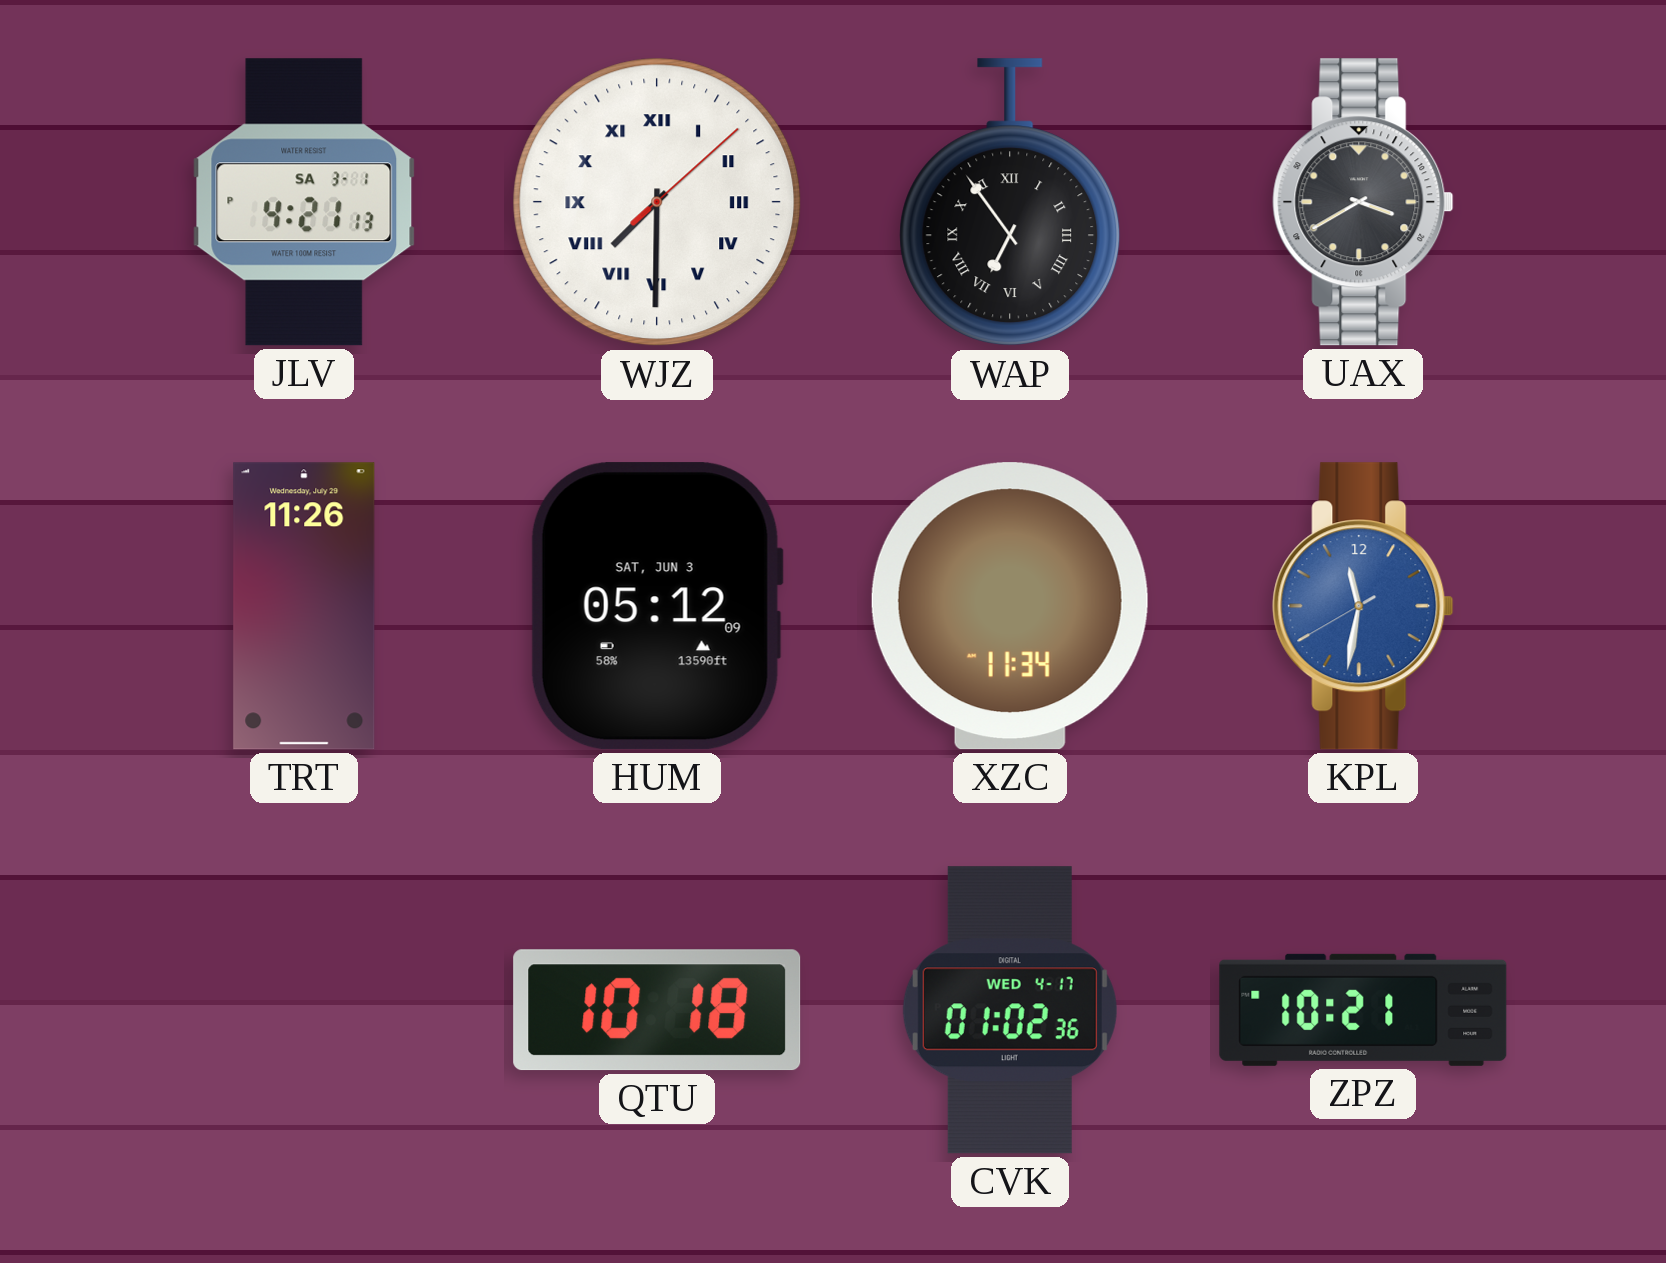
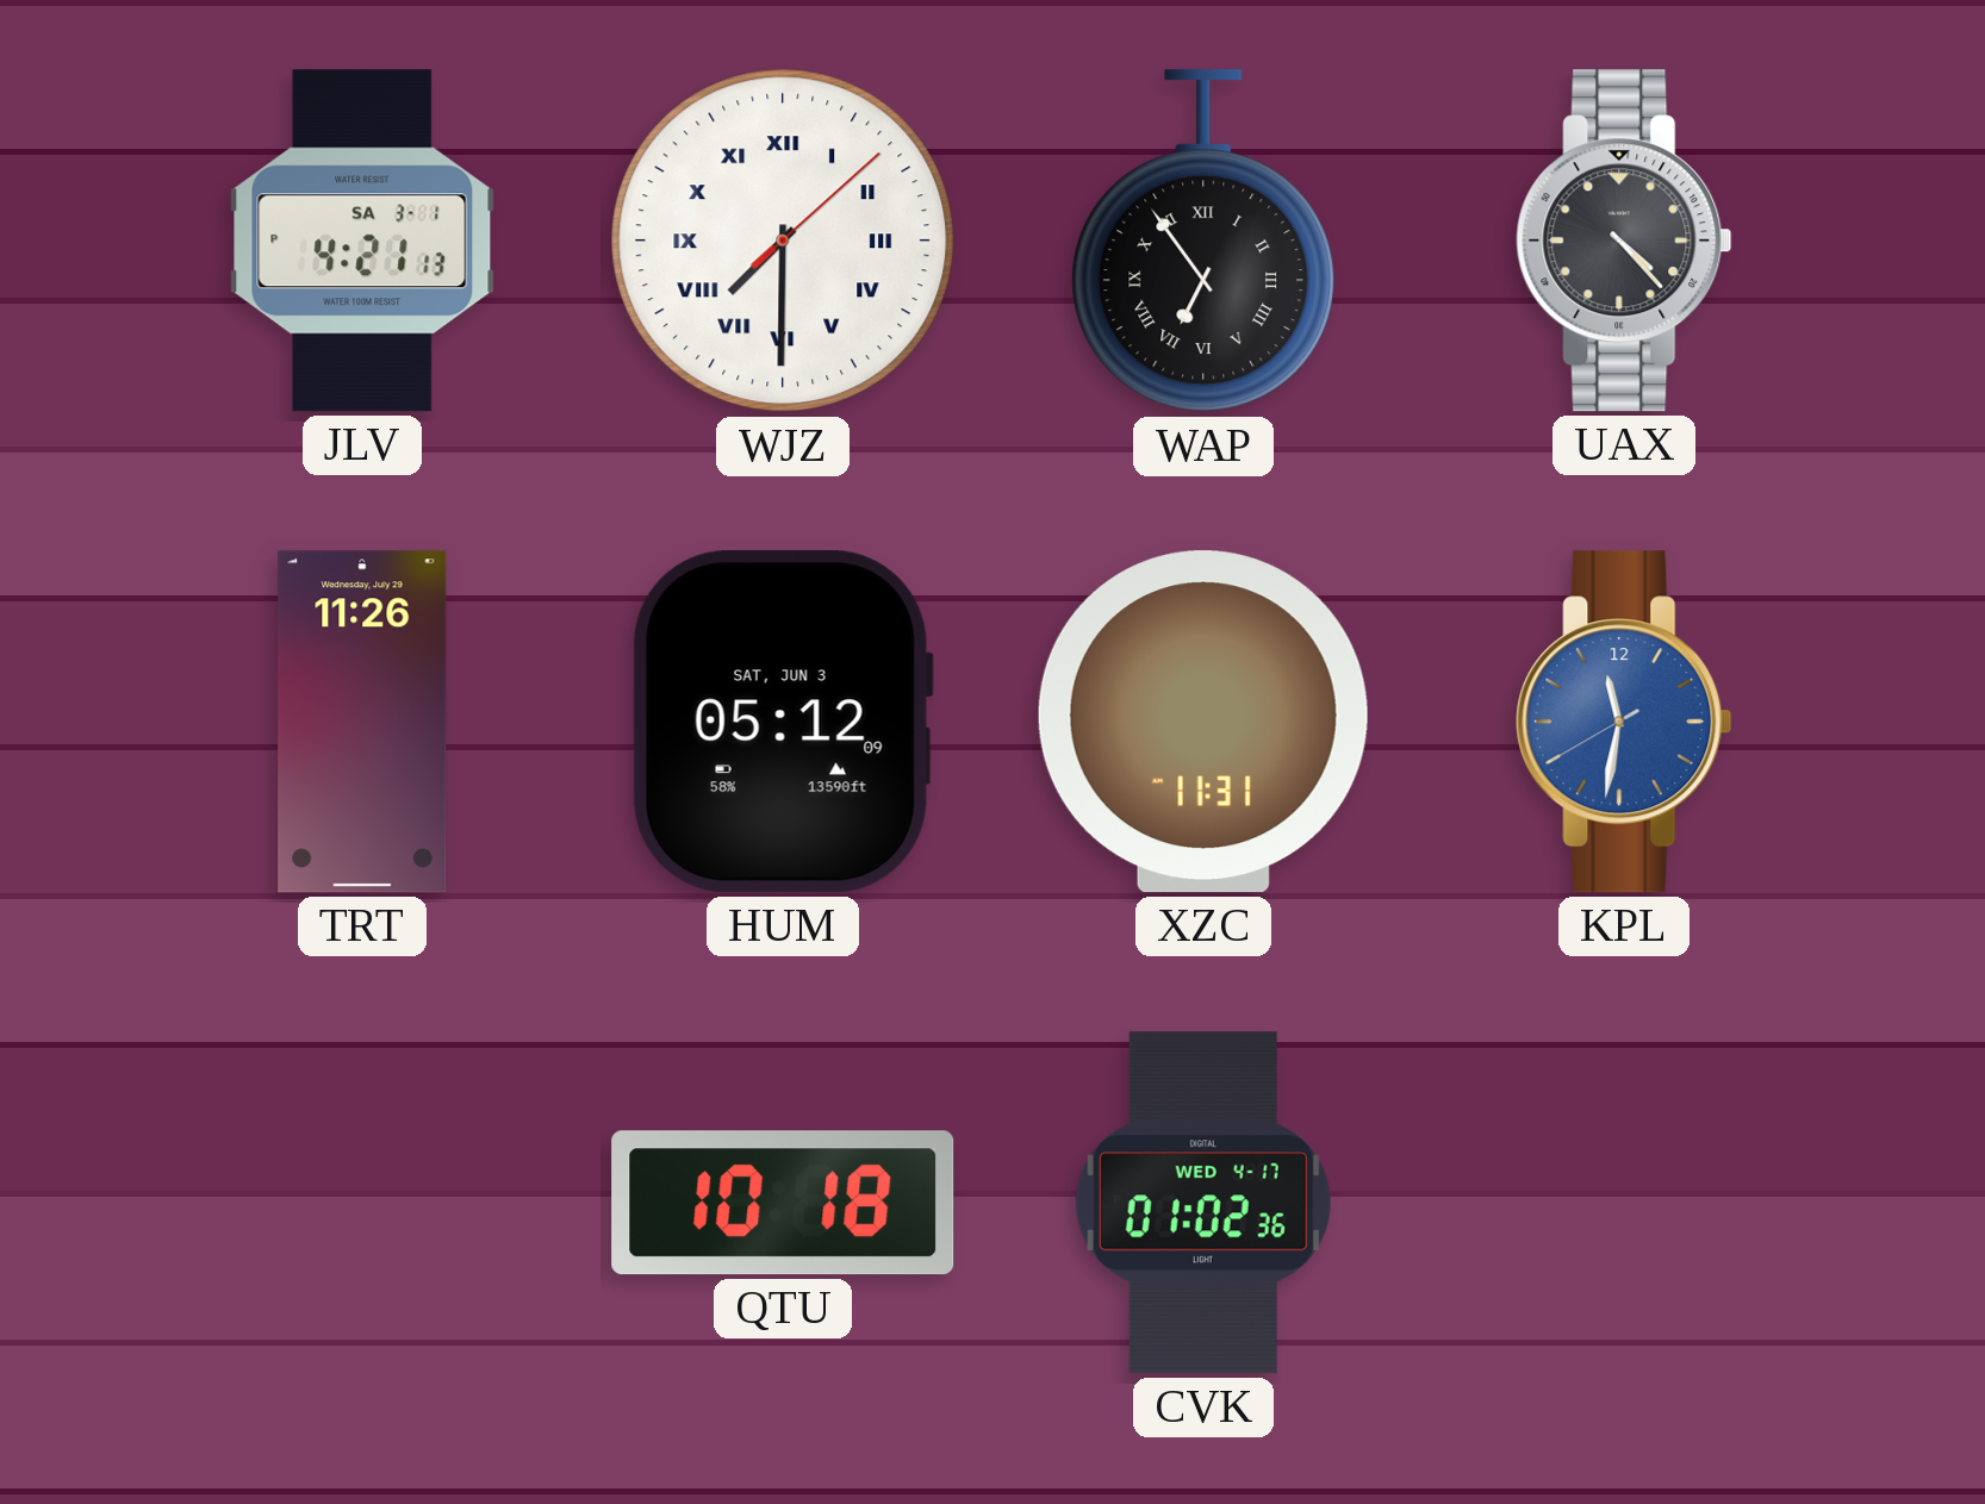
UAX: 3:40 -> 4:23
XZC: 11:34 -> 11:31
ZPZ: 10:21 -> none
